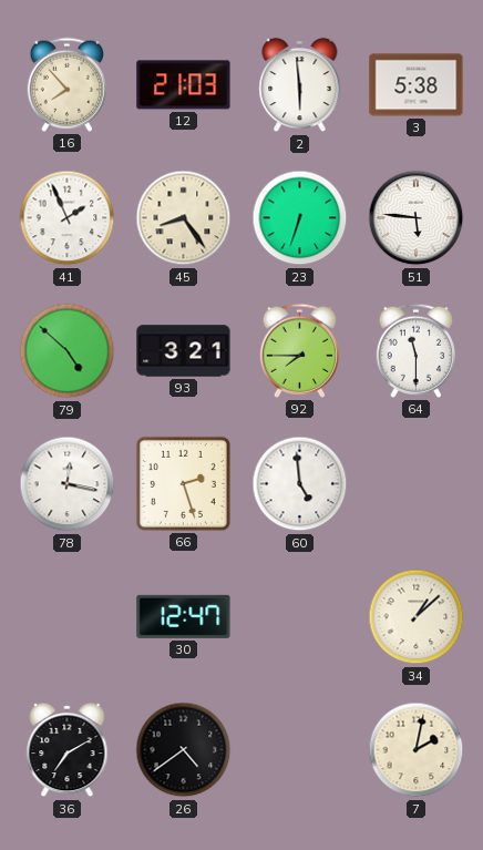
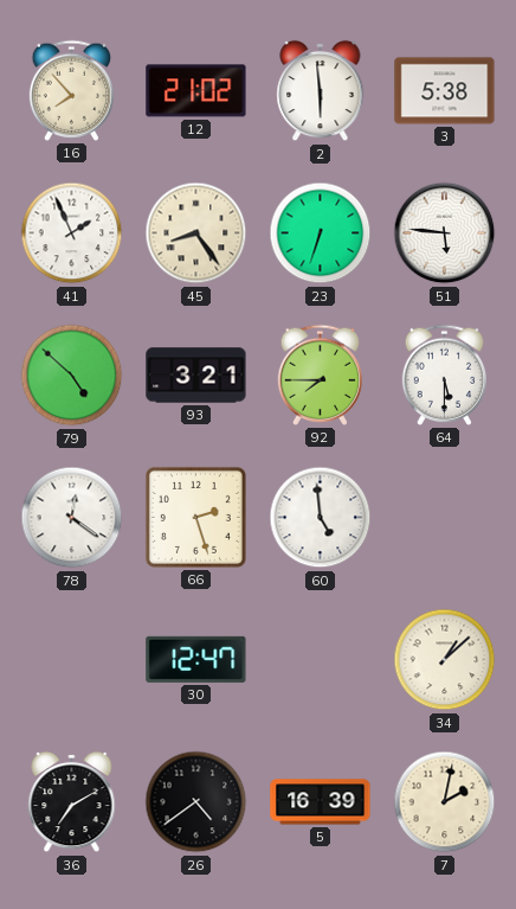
12: 21:03 -> 21:02
64: 11:30 -> 5:30
78: 12:17 -> 12:21
5: none -> 16:39
